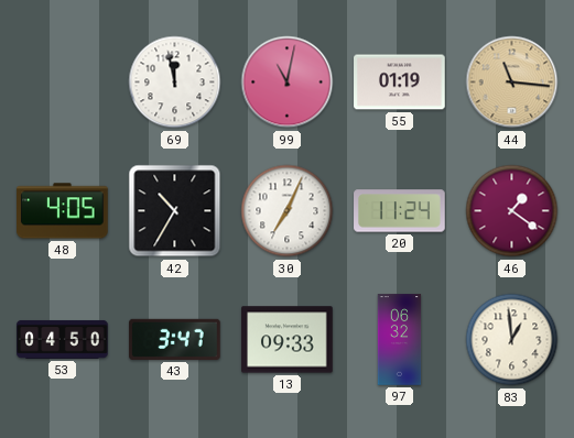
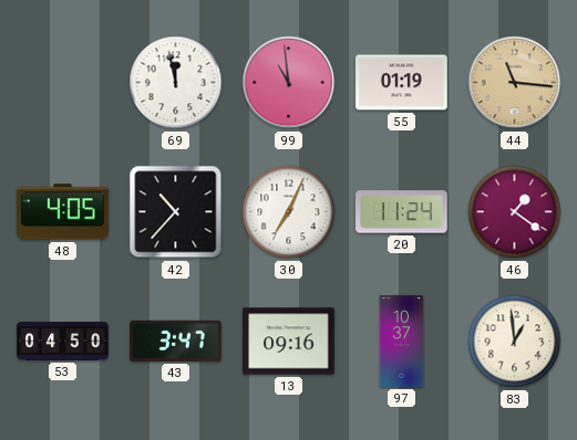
99: 11:02 -> 10:59
42: 10:35 -> 10:37
13: 09:33 -> 09:16
97: 06:32 -> 10:37
